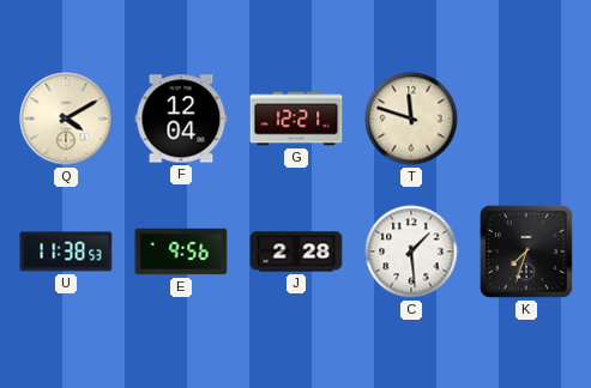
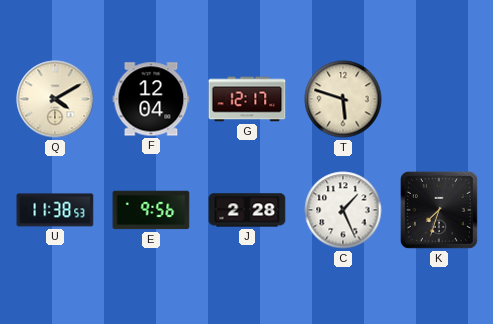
G: 12:21 -> 12:17
T: 11:48 -> 5:48
C: 1:29 -> 1:26
